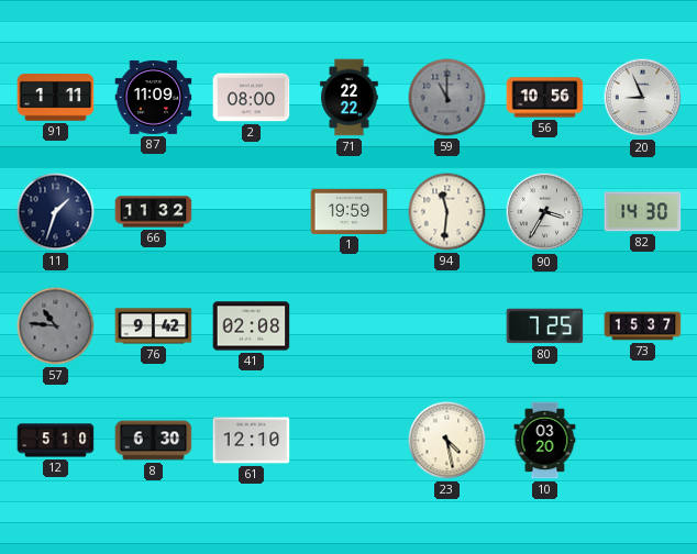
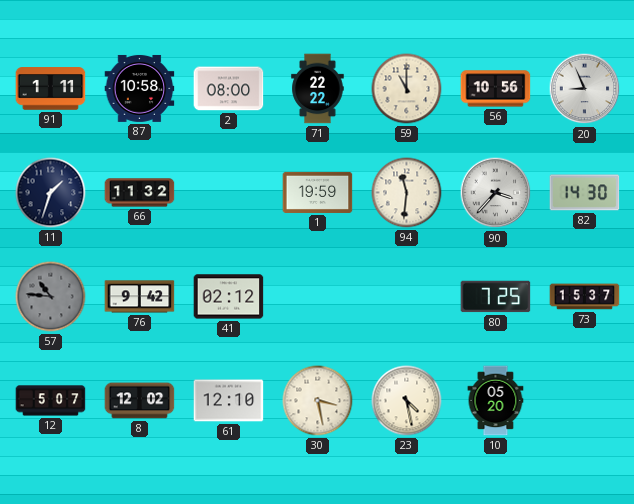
87: 11:09 -> 10:58
59 dial: grey -> cream
90: 3:35 -> 3:37
41: 02:08 -> 02:12
12: 5:10 -> 5:07
8: 6:30 -> 12:02
30: none -> 3:28
10: 03:20 -> 05:20
